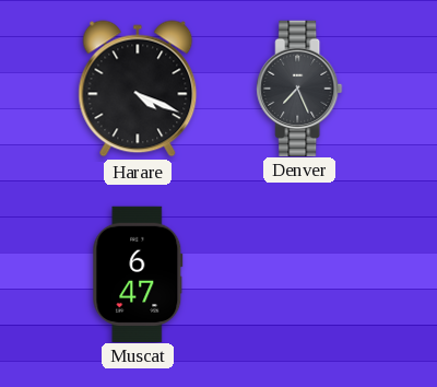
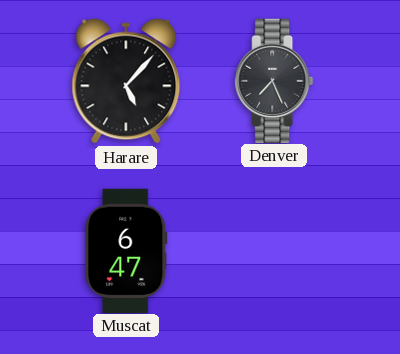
Harare: 4:19 -> 5:07
